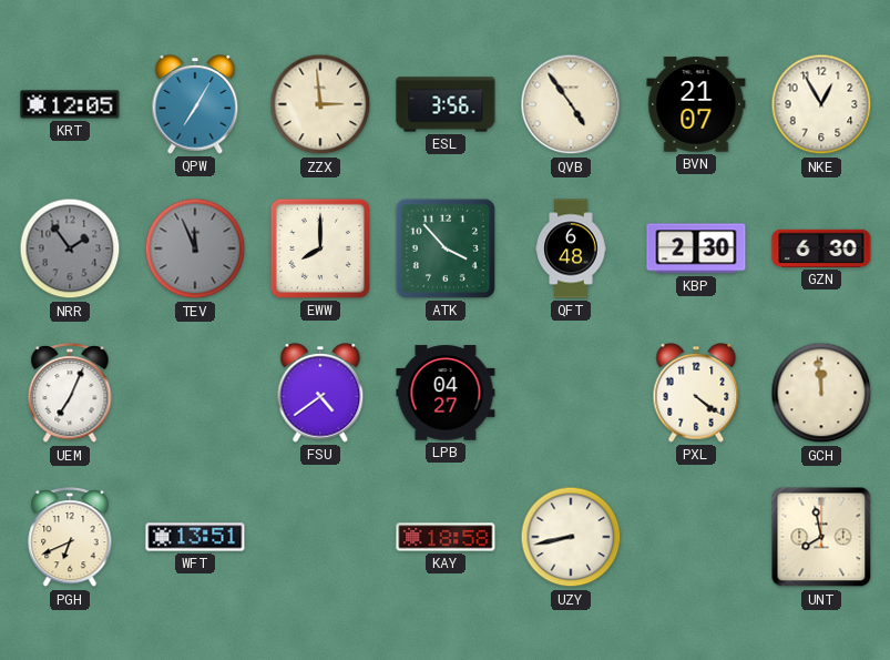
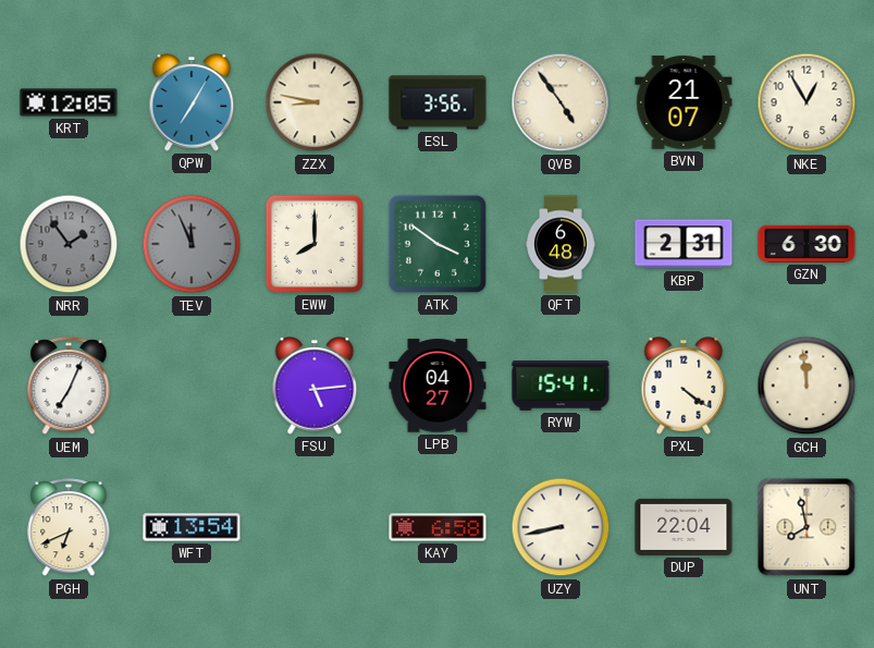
ZZX: 2:59 -> 8:47
ATK: 3:53 -> 3:51
KBP: 2:30 -> 2:31
FSU: 4:39 -> 5:14
RYW: none -> 15:41
WFT: 13:51 -> 13:54
KAY: 18:58 -> 6:58
DUP: none -> 22:04
